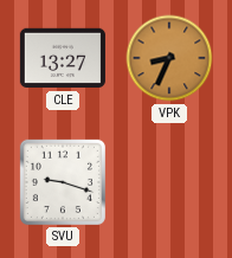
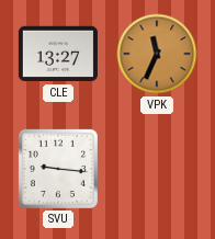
VPK: 8:34 -> 11:34
SVU: 9:18 -> 9:16
